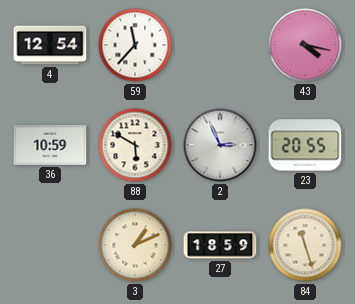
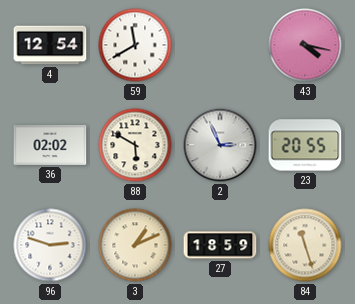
59: 11:37 -> 11:40
36: 10:59 -> 02:02
96: none -> 2:48
